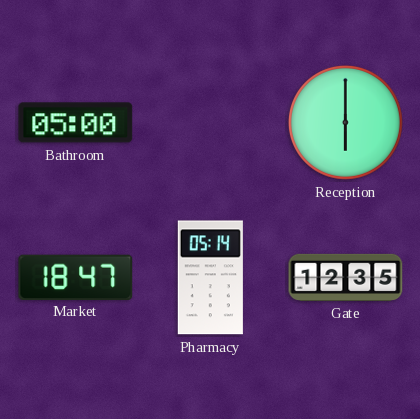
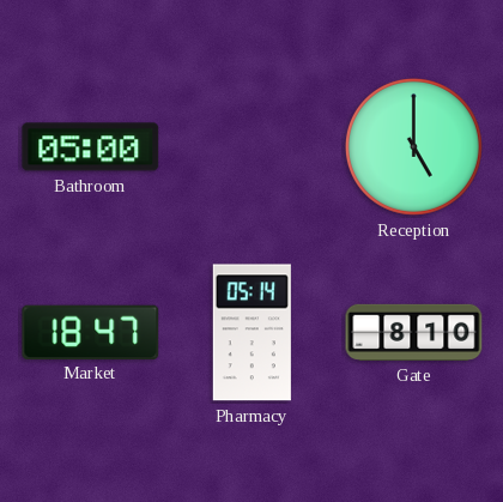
Reception: 6:00 -> 5:00
Gate: 12:35 -> 8:10
